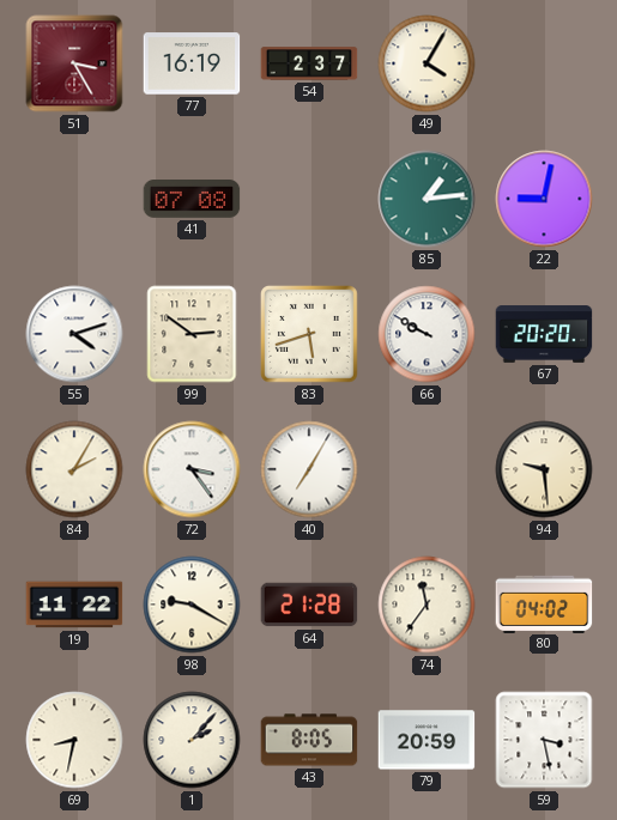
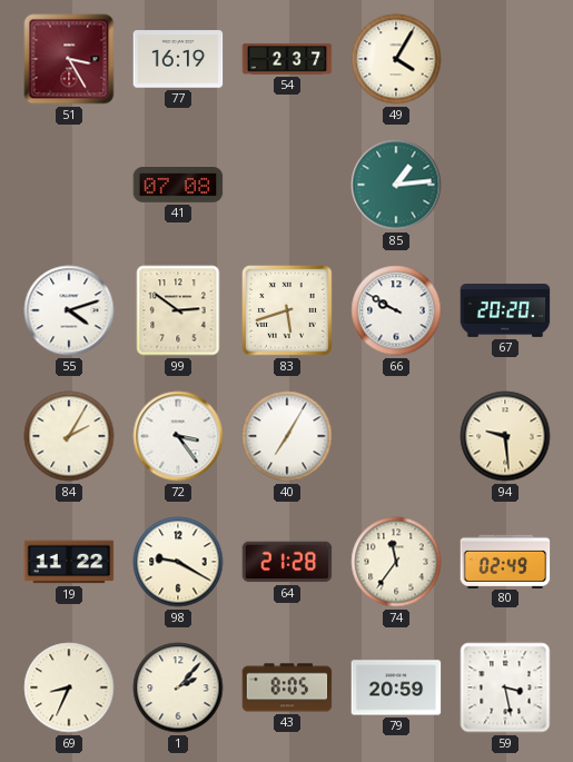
22: 9:02 -> none
80: 04:02 -> 02:49
69: 8:32 -> 8:34
